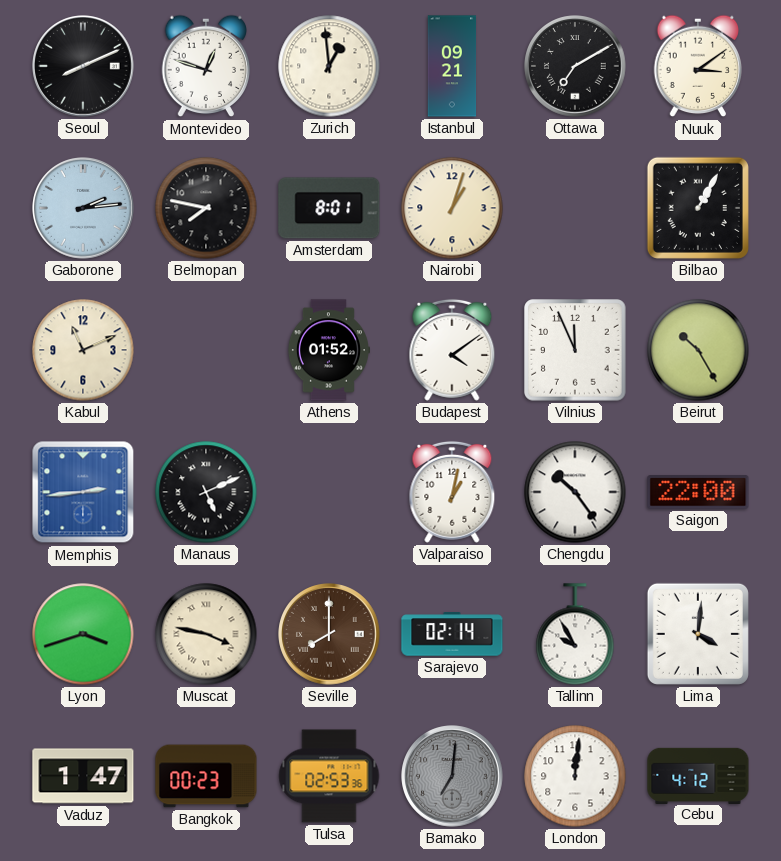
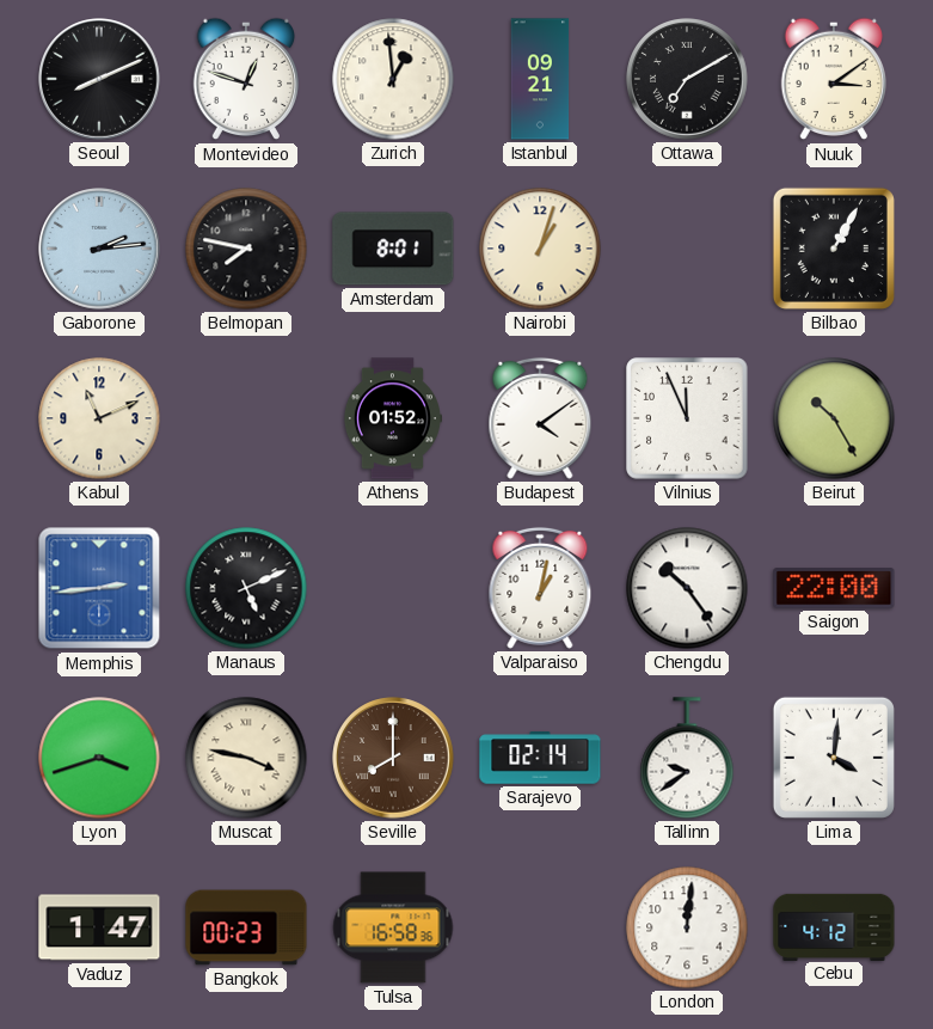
Tallinn: 9:55 -> 9:39
Tulsa: 02:53 -> 16:58
Bamako: 7:01 -> none
